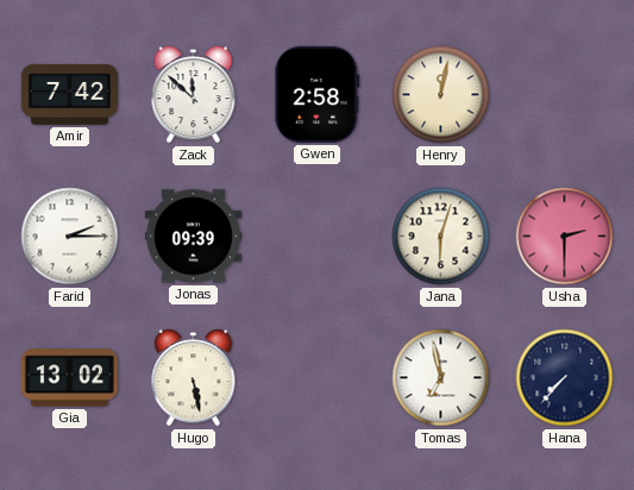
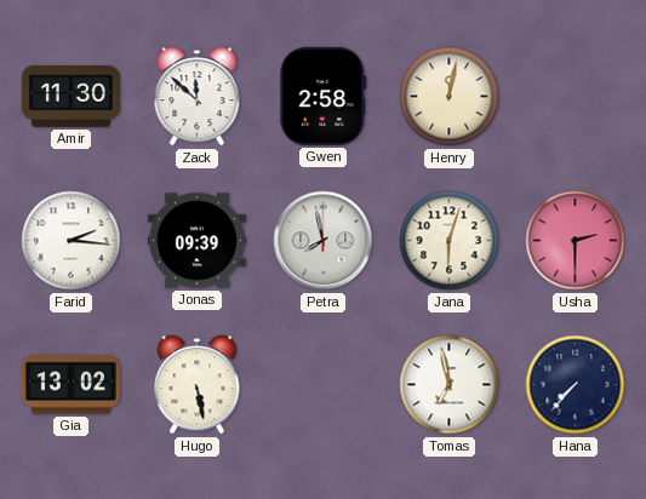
Amir: 7:42 -> 11:30
Farid: 2:15 -> 2:16
Petra: none -> 7:58
